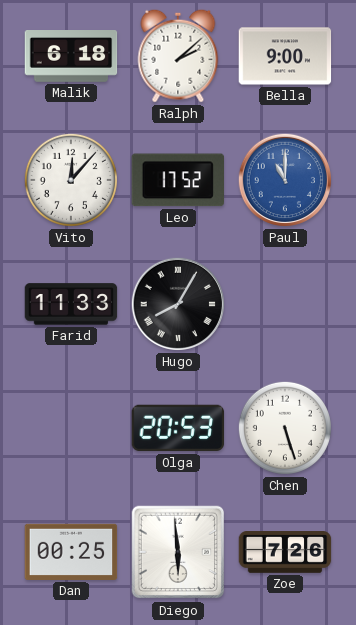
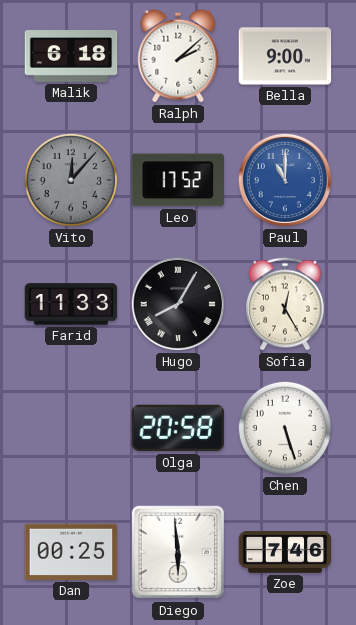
Vito dial: white -> grey
Sofia: none -> 12:25
Olga: 20:53 -> 20:58
Zoe: 7:26 -> 7:46
